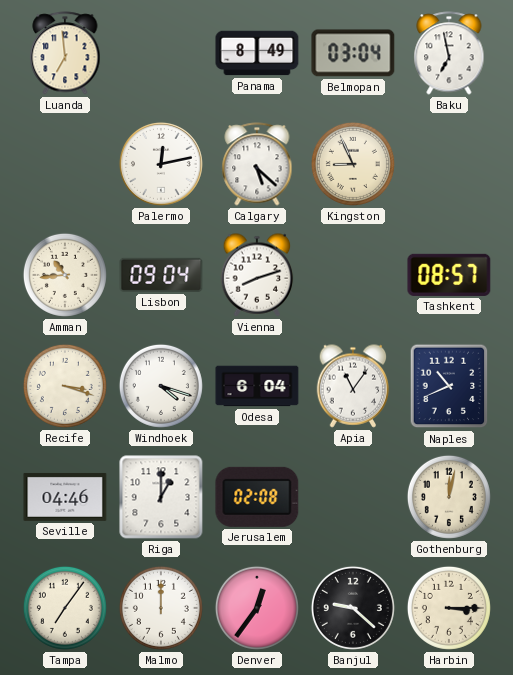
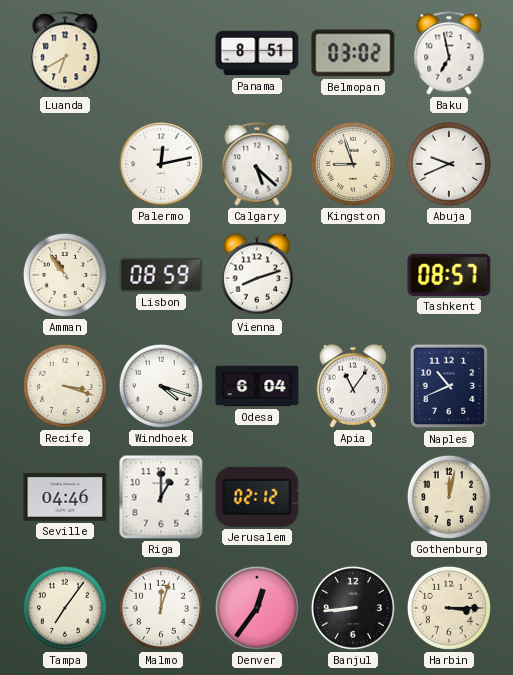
Luanda: 6:59 -> 6:40
Panama: 8:49 -> 8:51
Belmopan: 03:04 -> 03:02
Kingston: 8:56 -> 8:57
Abuja: none -> 9:41
Amman: 10:44 -> 10:54
Lisbon: 09:04 -> 08:59
Jerusalem: 02:08 -> 02:12
Malmo: 12:00 -> 12:03
Banjul: 9:22 -> 8:44
